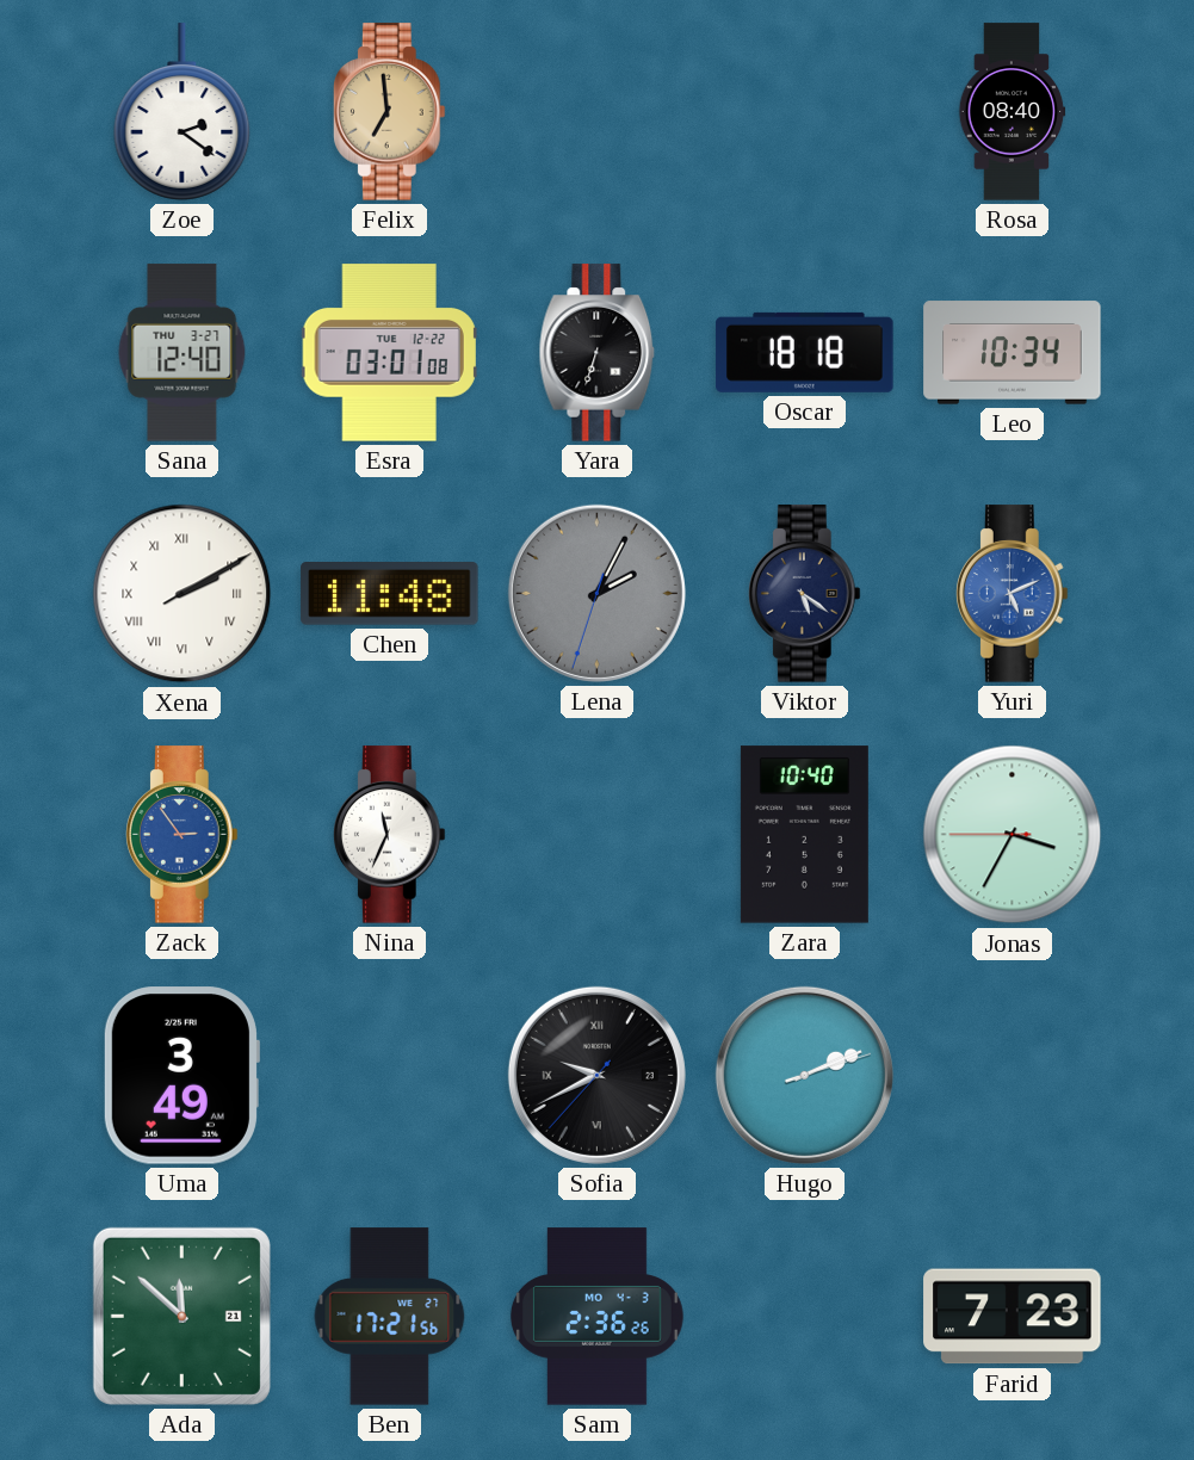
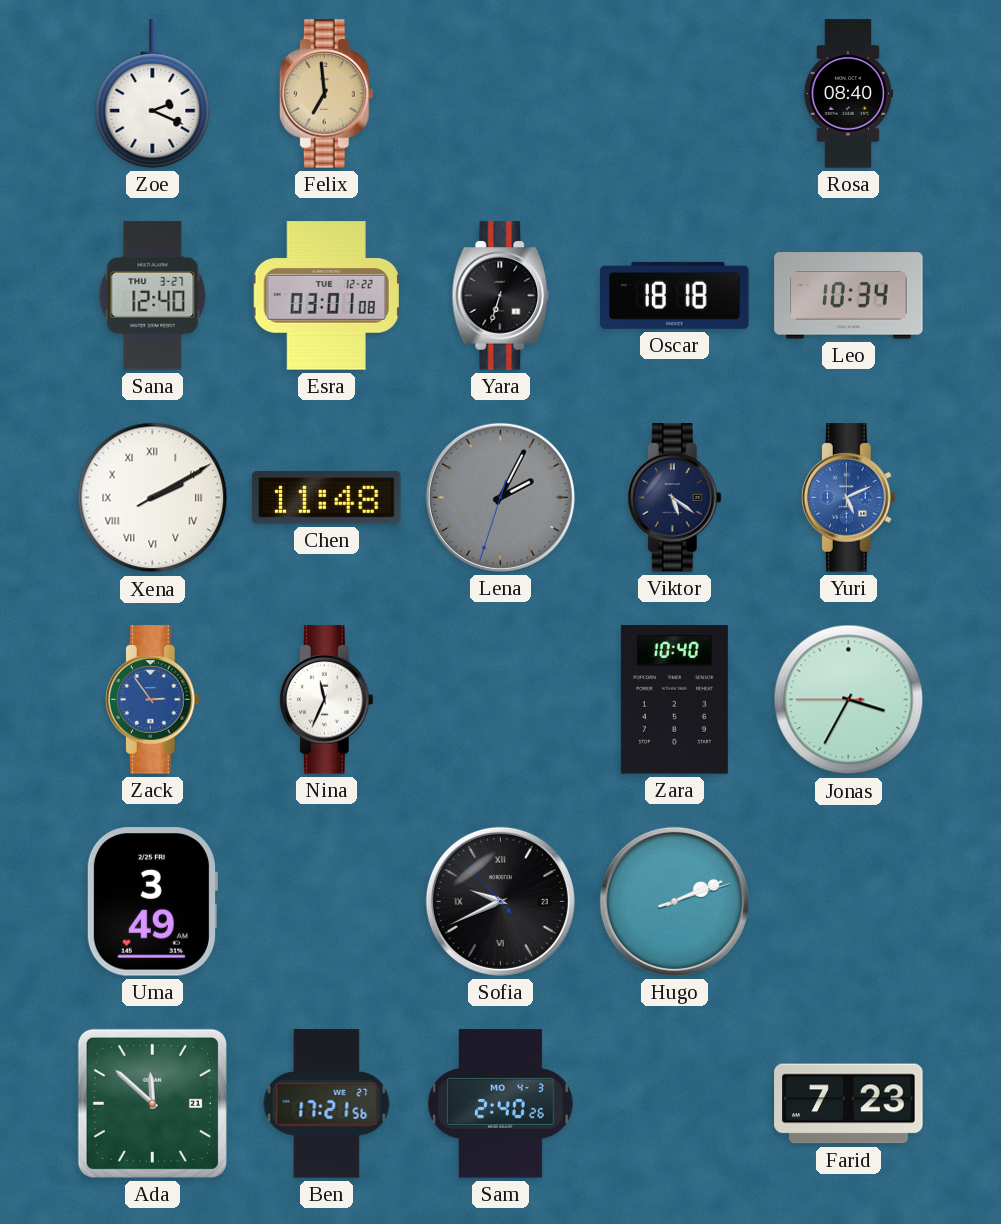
Zoe: 2:21 -> 2:19
Sofia: 9:40:37 -> 9:40:53
Sam: 2:36 -> 2:40
